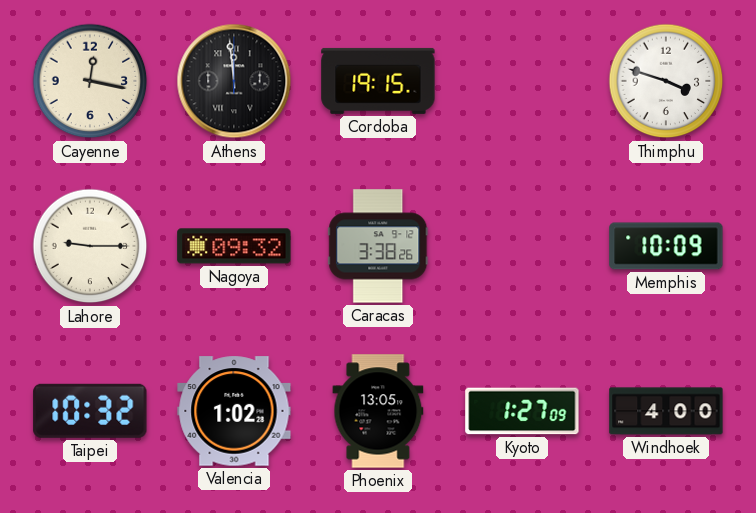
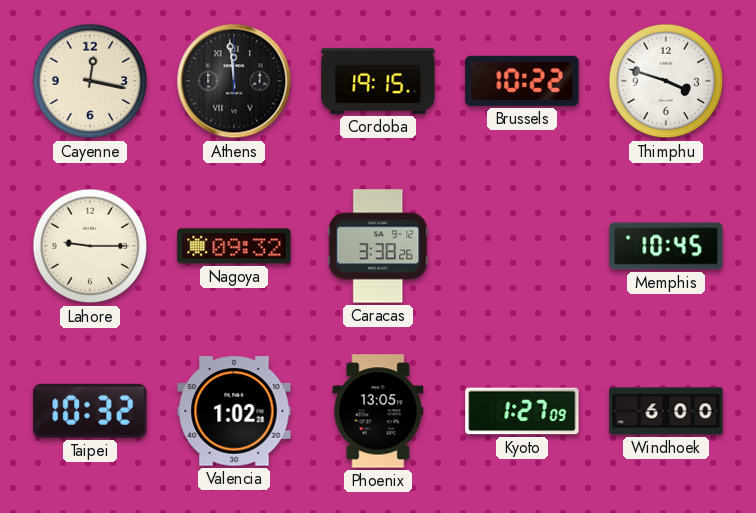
Brussels: none -> 10:22
Memphis: 10:09 -> 10:45
Windhoek: 4:00 -> 6:00
